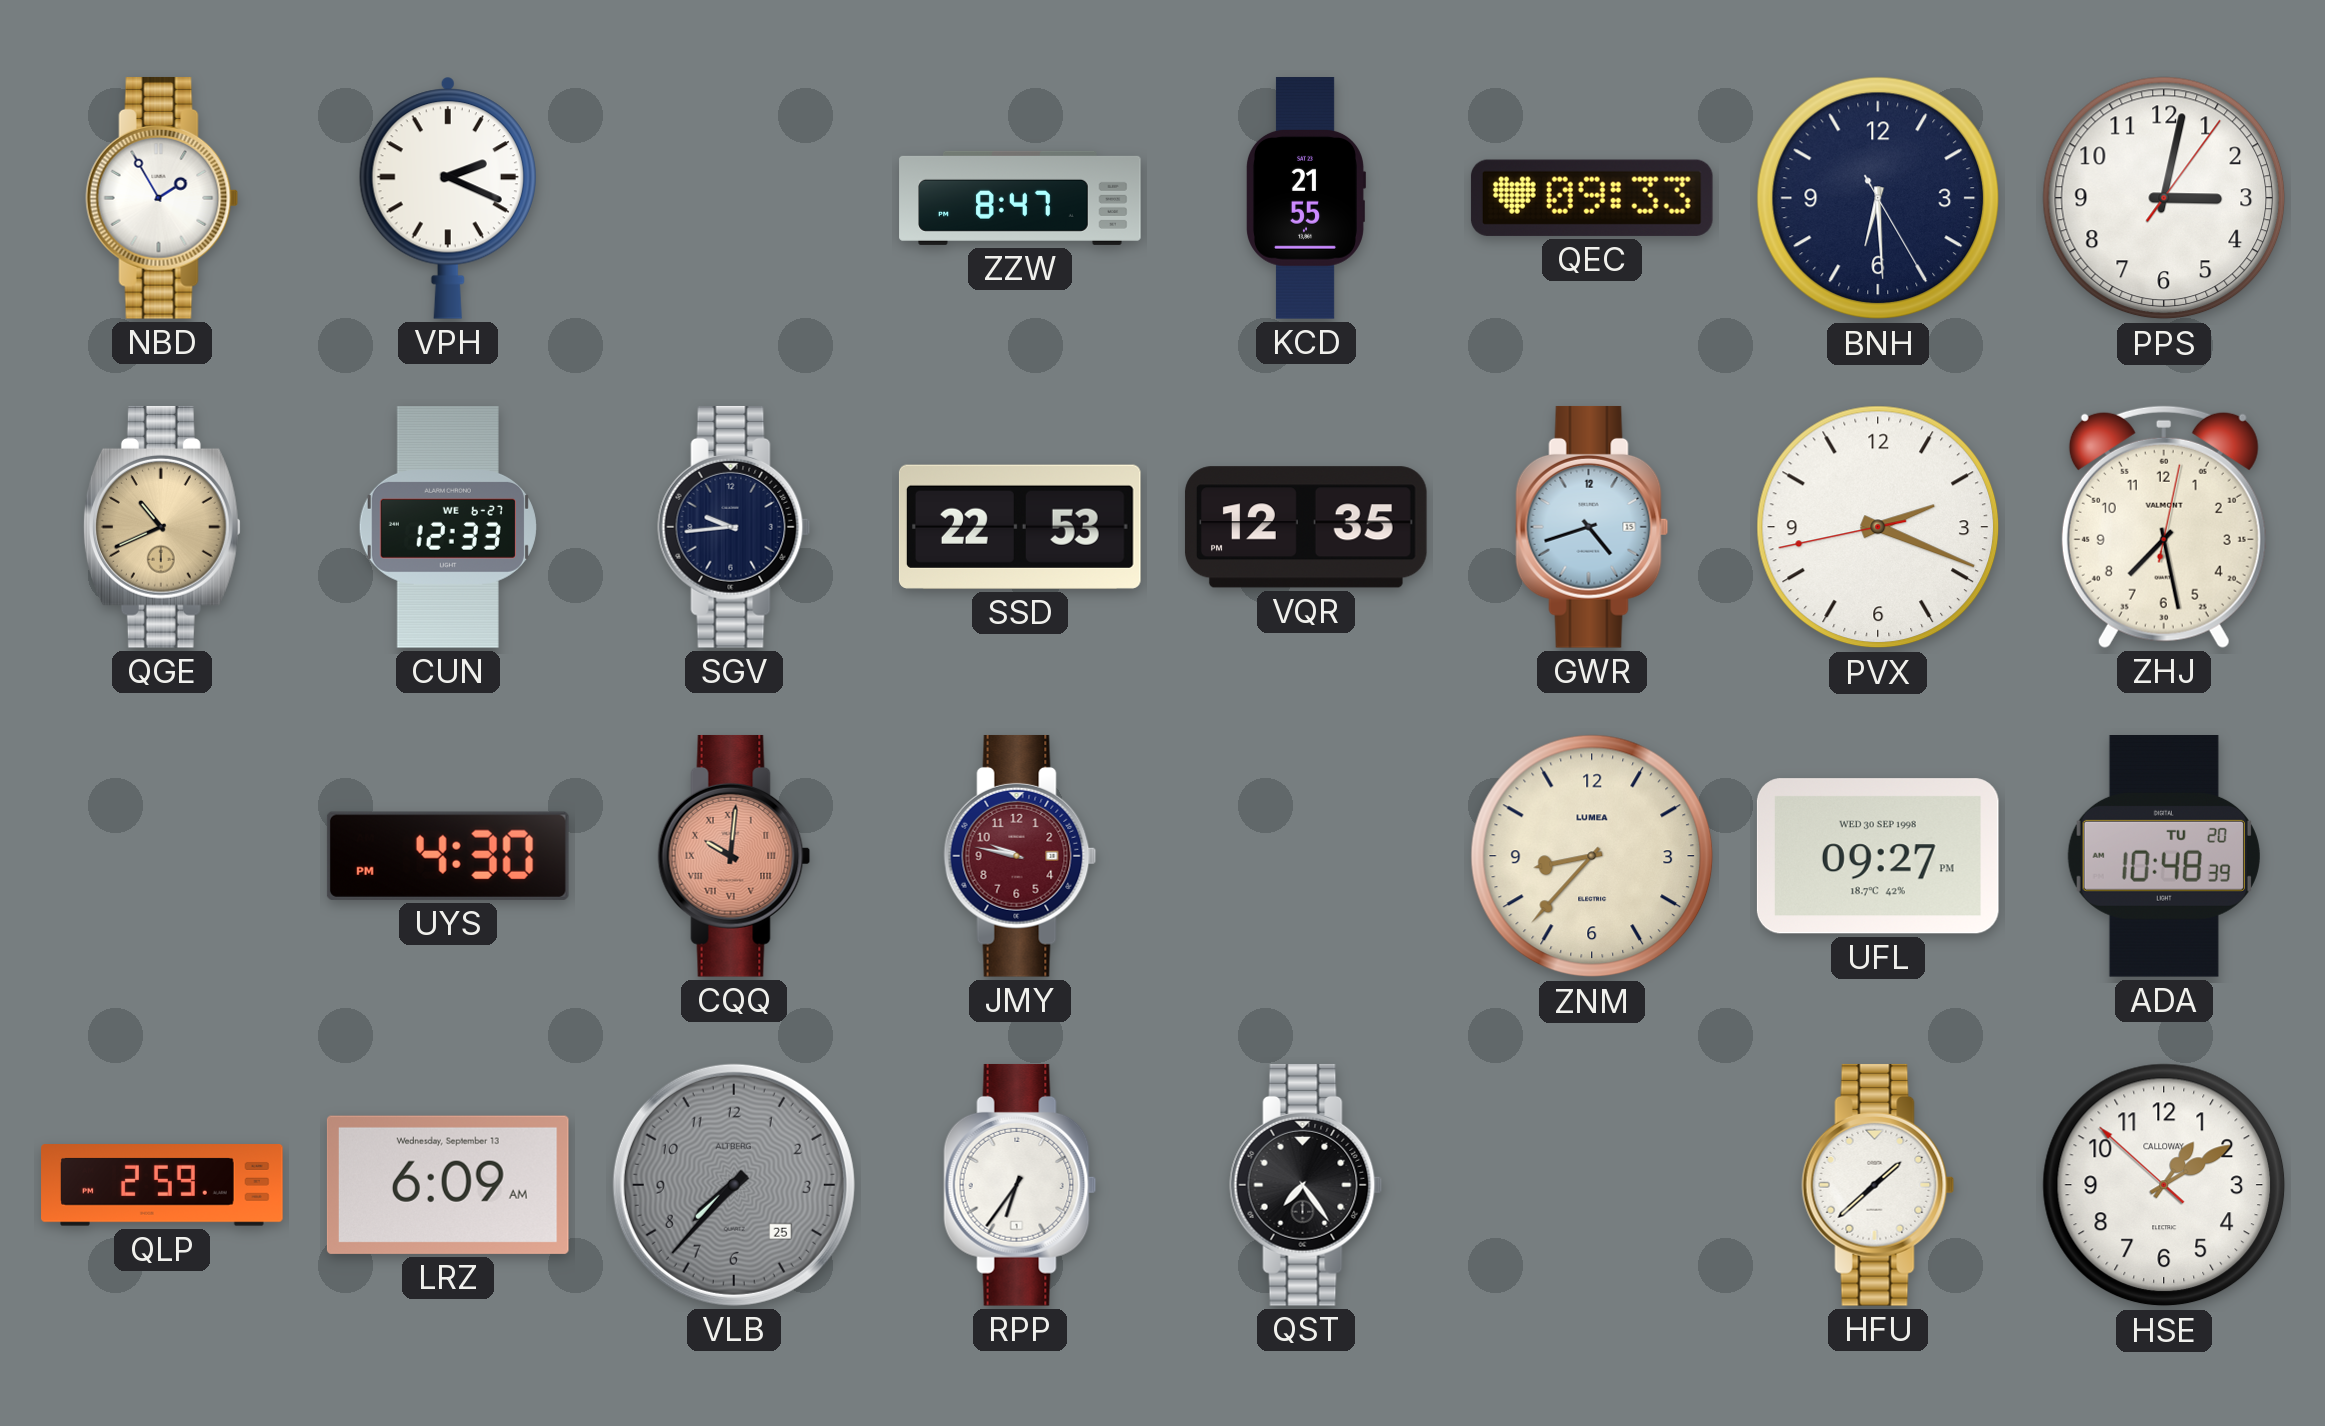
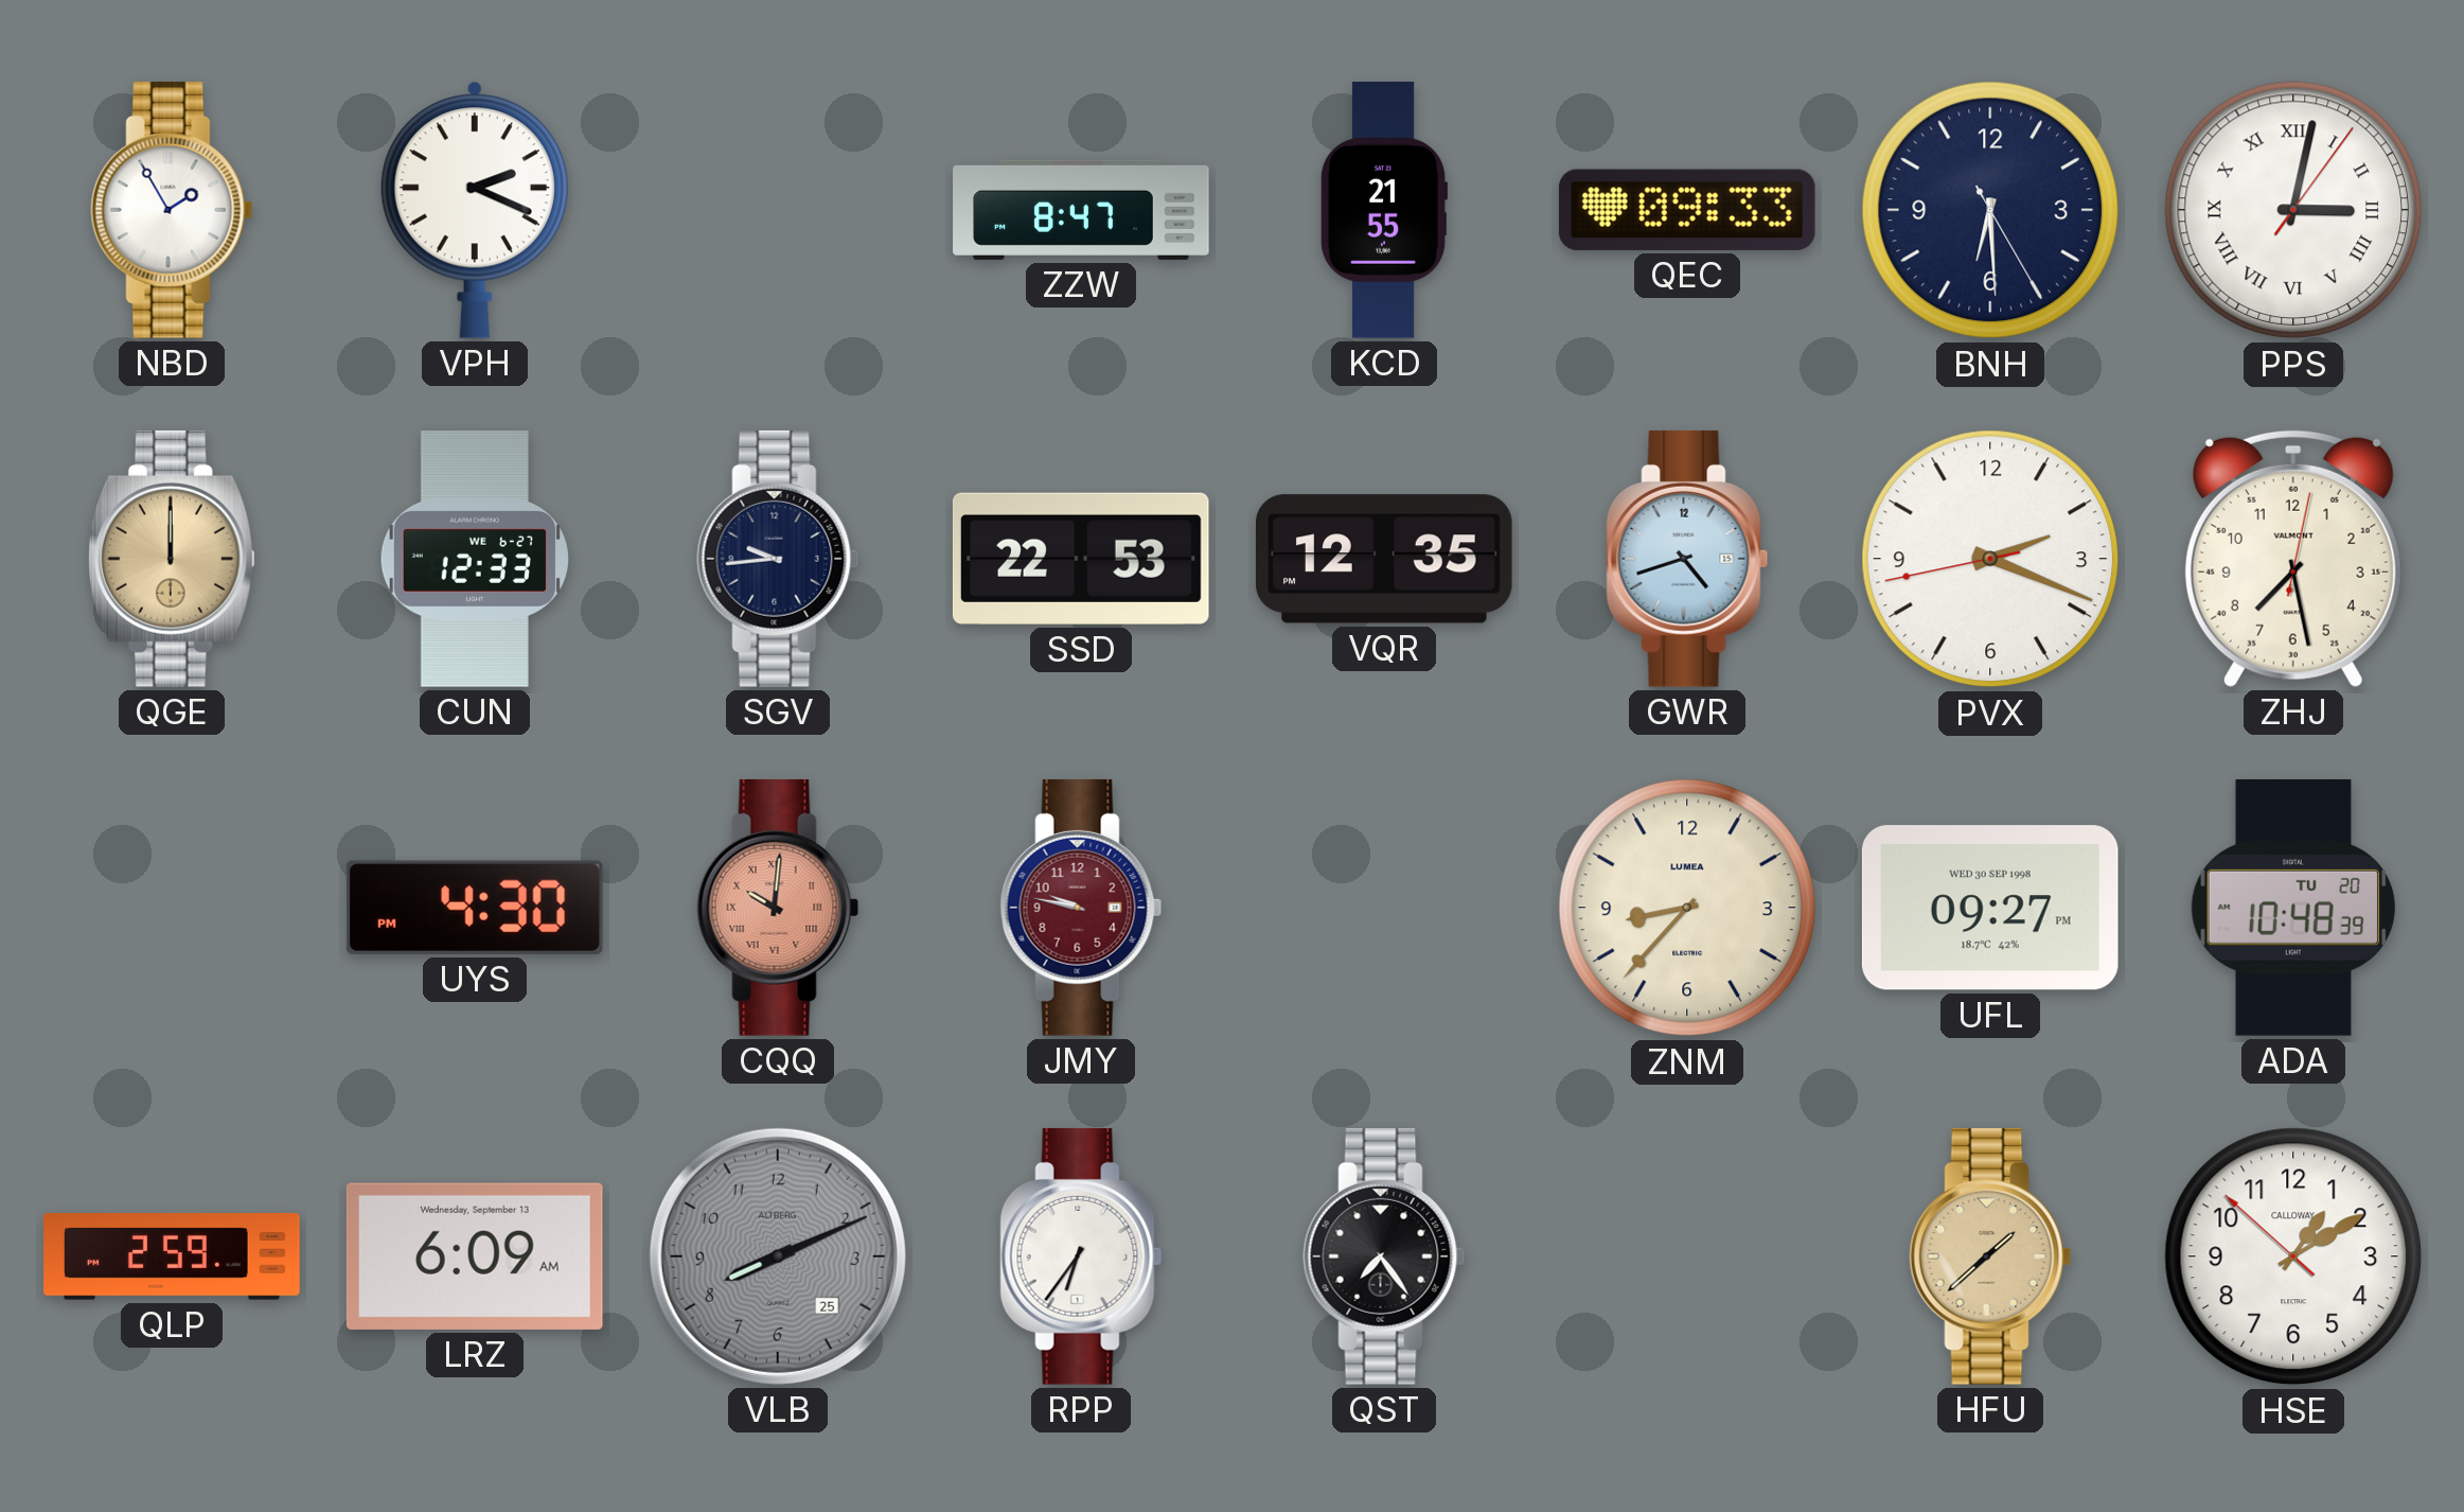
PPS numerals: Arabic -> Roman
QGE: 10:41 -> 12:00
VLB: 7:37 -> 8:11
HFU dial: white -> champagne
